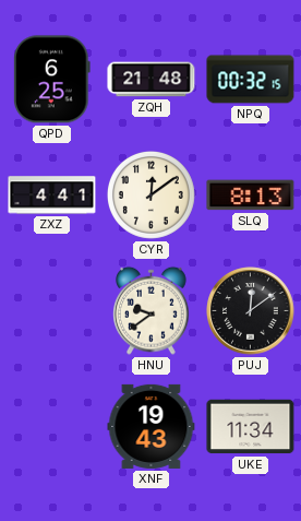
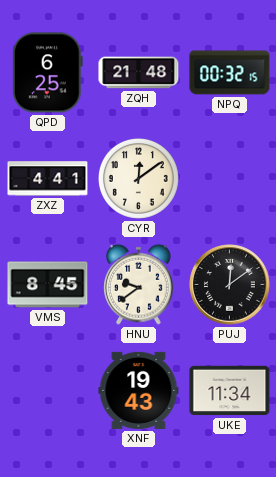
SLQ: 8:13 -> none
VMS: none -> 8:45
